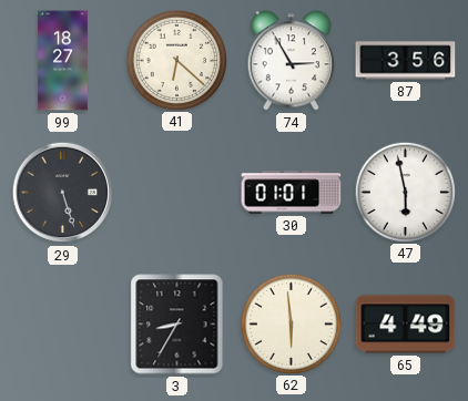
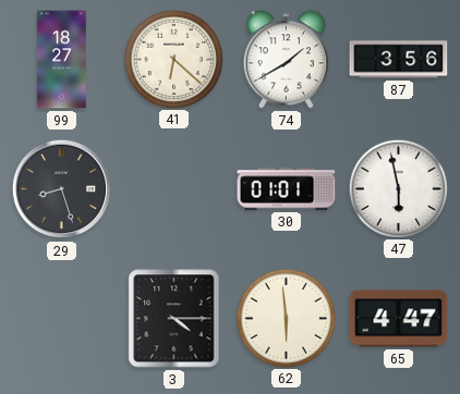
74: 2:55 -> 1:40
29: 5:27 -> 8:27
3: 8:35 -> 4:15
65: 4:49 -> 4:47
